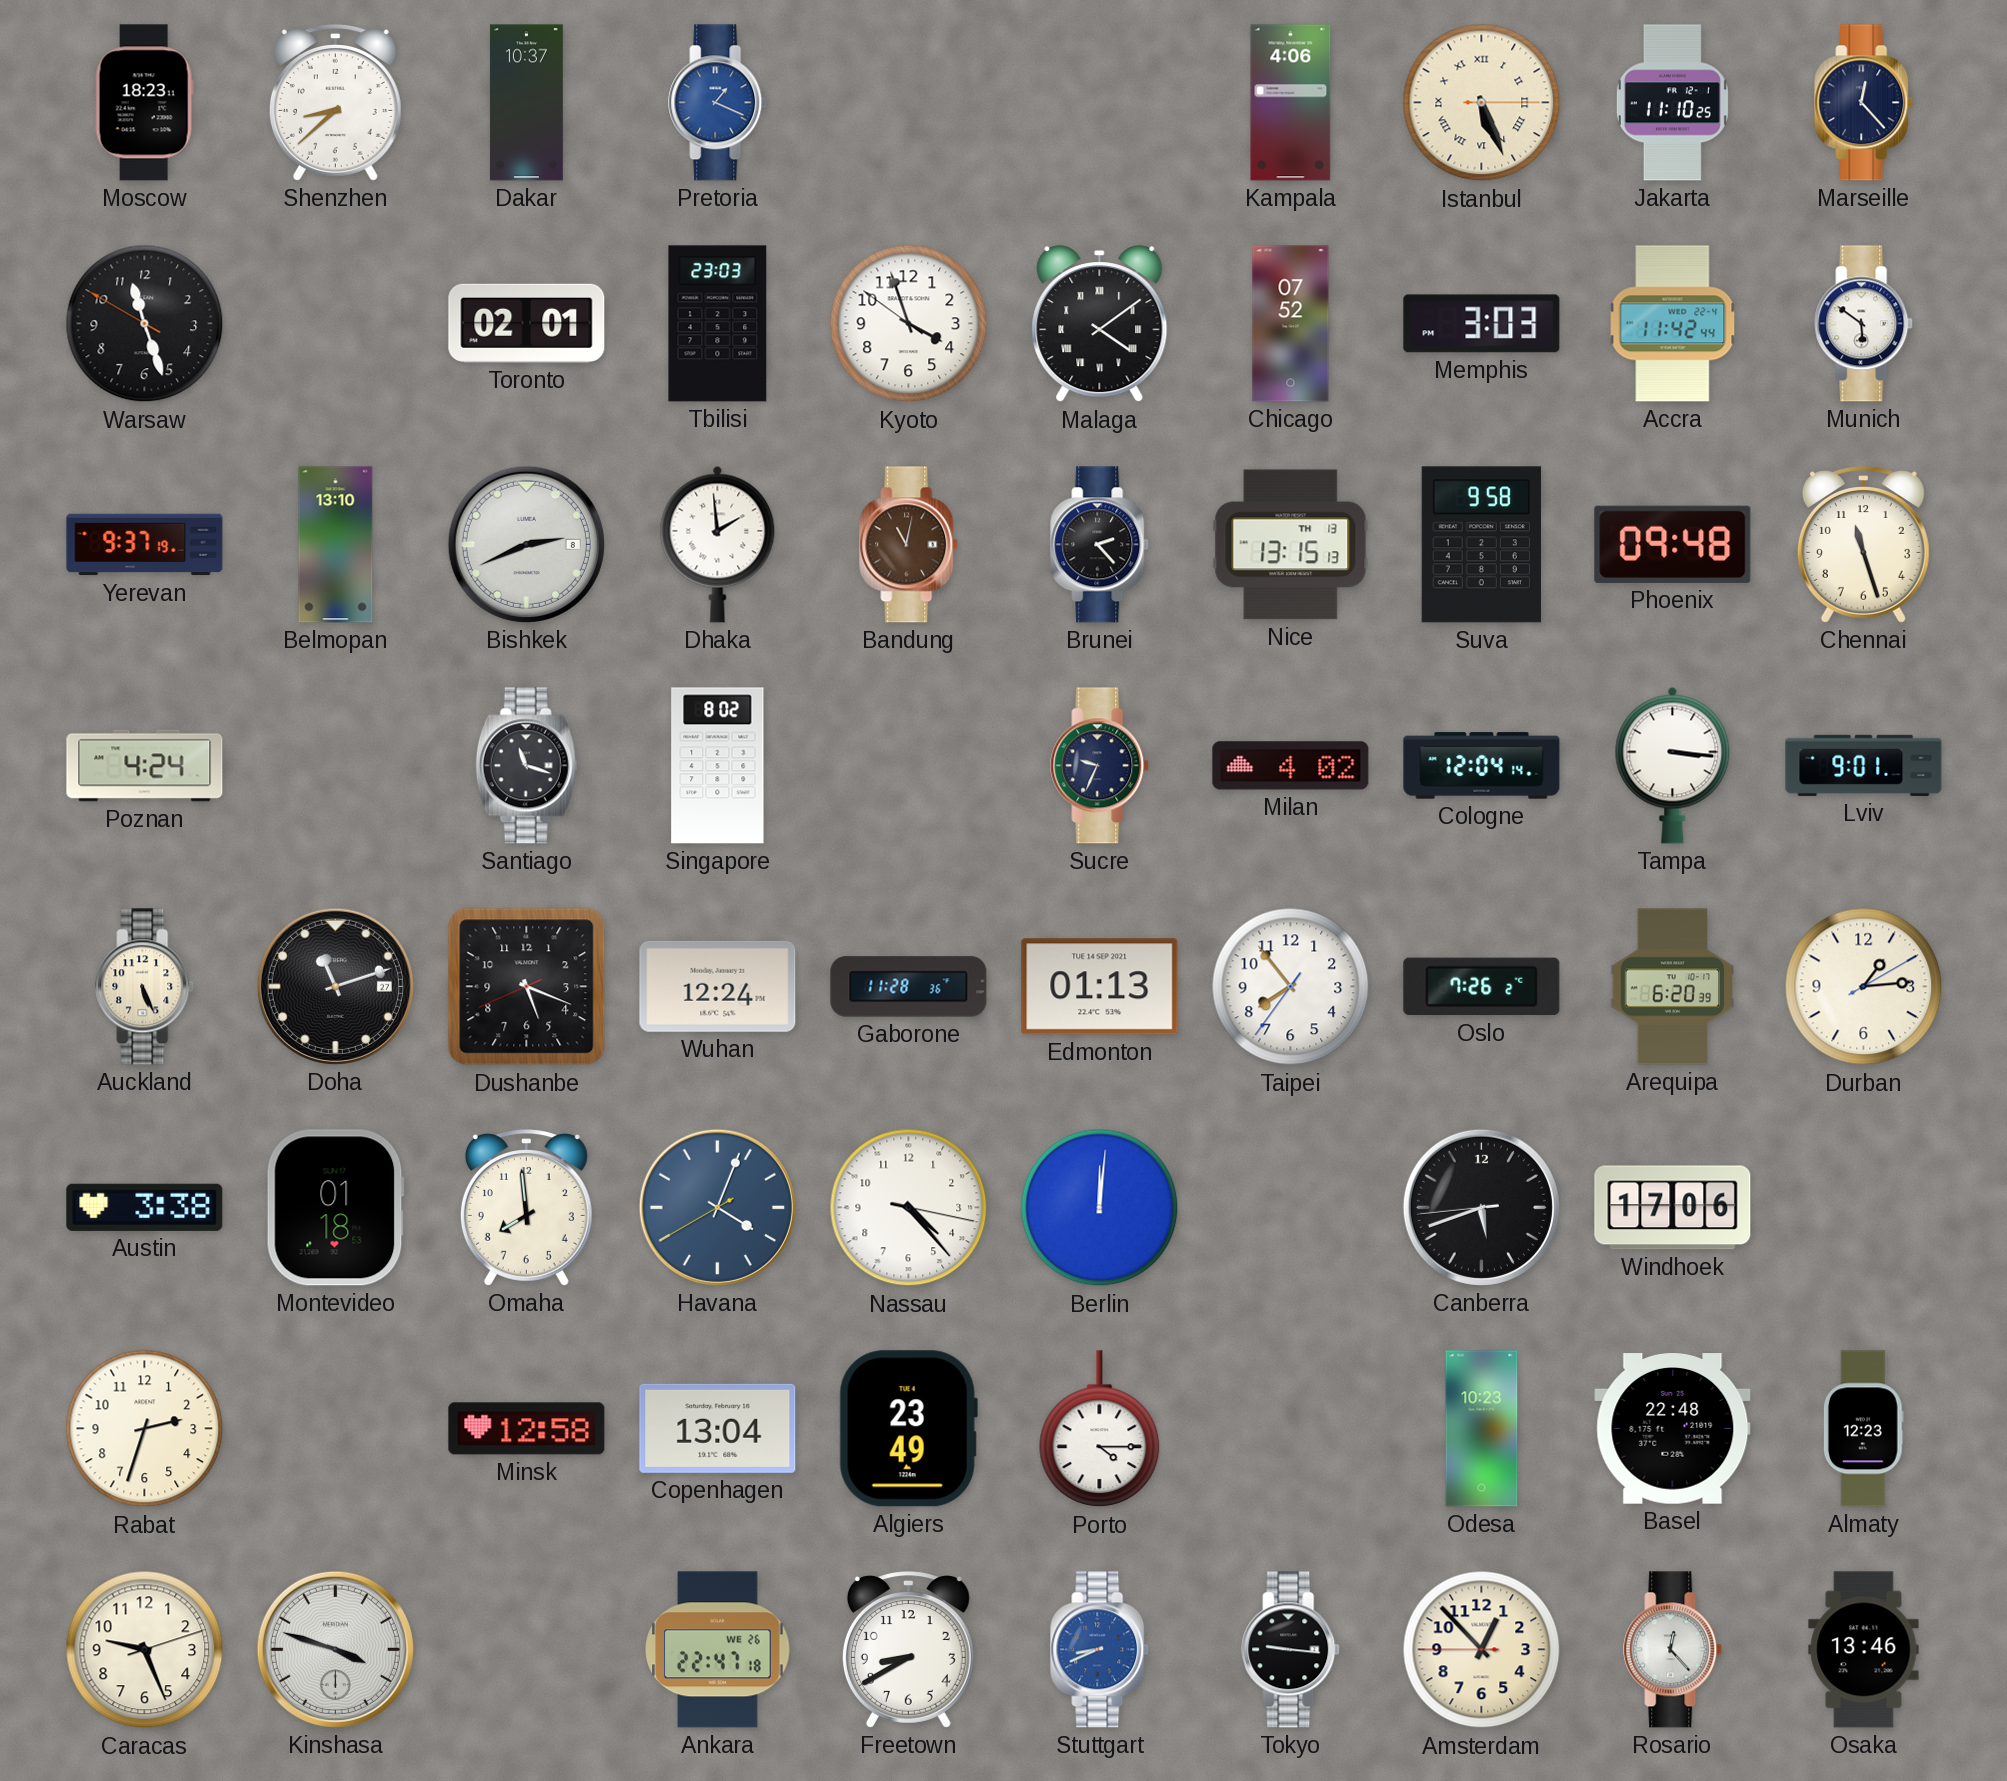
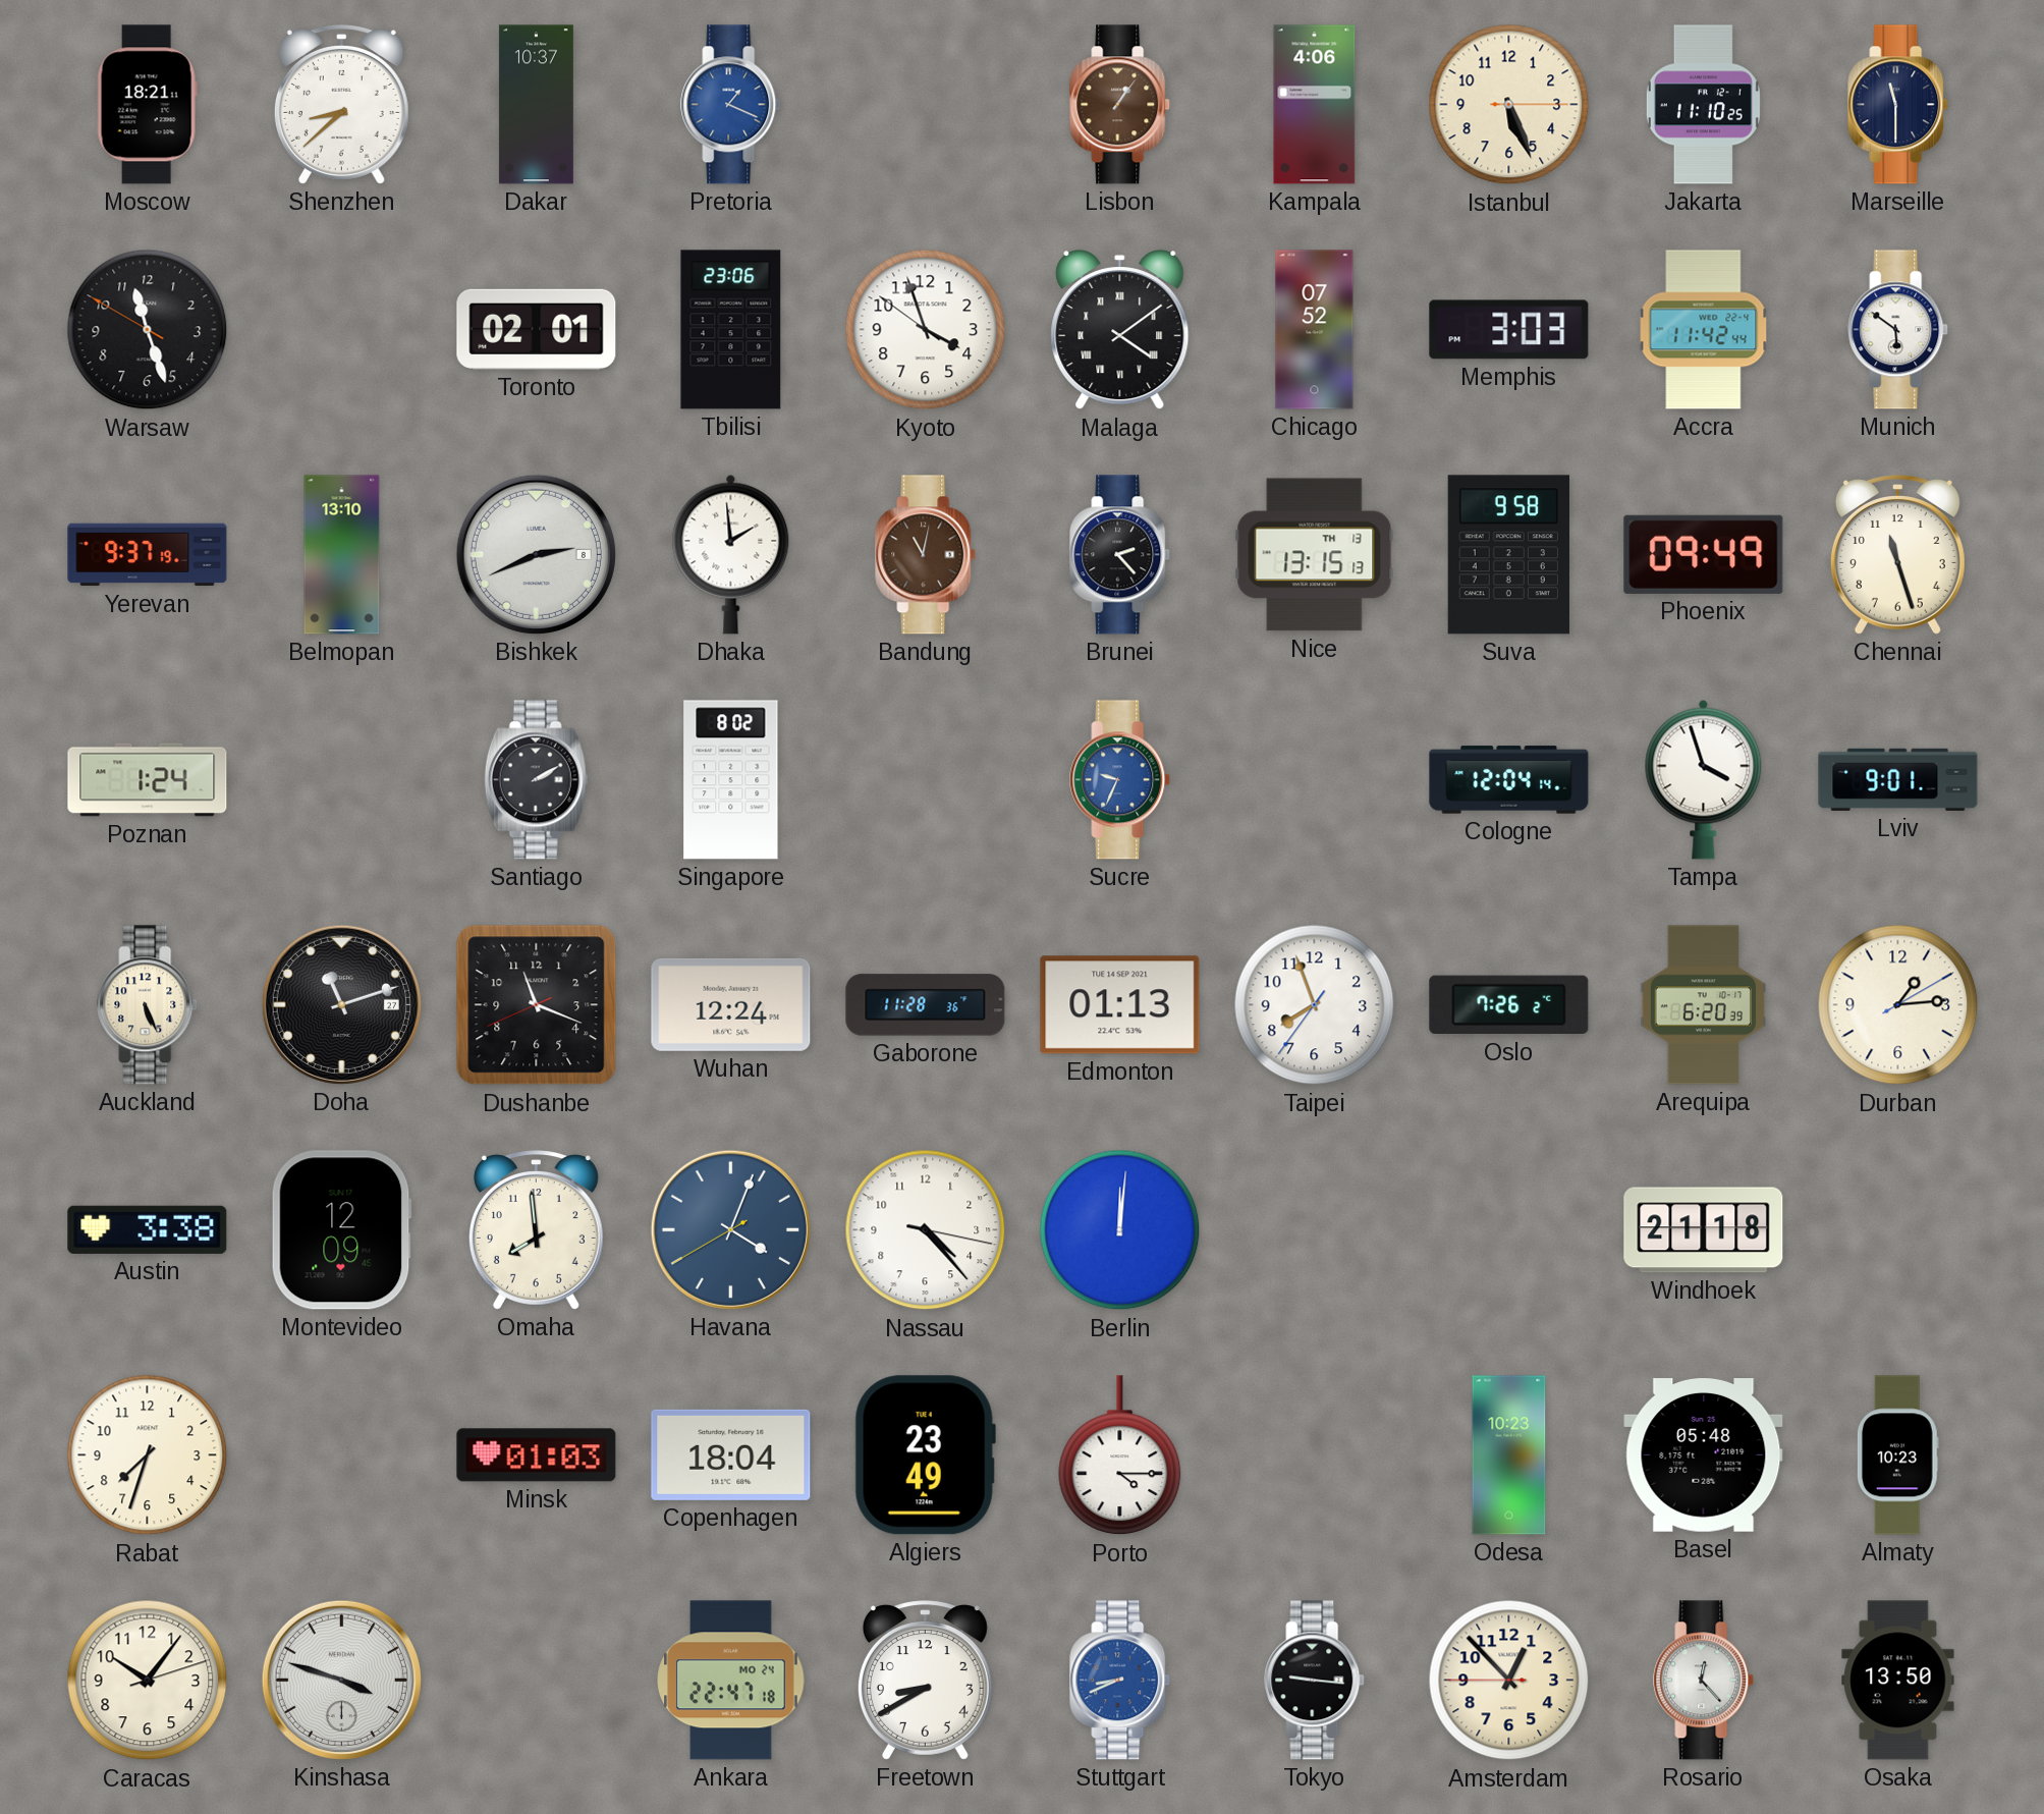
Moscow: 18:23 -> 18:21
Lisbon: none -> 1:06
Istanbul numerals: Roman -> Arabic
Marseille: 12:23 -> 11:30
Tbilisi: 23:03 -> 23:06
Phoenix: 09:48 -> 09:49
Poznan: 4:24 -> 1:24
Santiago: 11:18 -> 2:10
Sucre dial: navy -> blue
Milan: 4:02 -> none
Tampa: 3:16 -> 3:57
Dushanbe: 5:18 -> 11:18
Taipei: 7:53 -> 7:56
Montevideo: 01:18 -> 12:09
Canberra: 5:41 -> none
Windhoek: 17:06 -> 21:18
Rabat: 2:33 -> 7:33
Minsk: 12:58 -> 01:03
Copenhagen: 13:04 -> 18:04
Basel: 22:48 -> 05:48
Almaty: 12:23 -> 10:23
Caracas: 9:26 -> 10:06
Ankara date: WE 26 -> MO 24
Osaka: 13:46 -> 13:50
